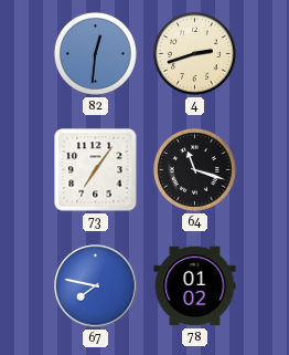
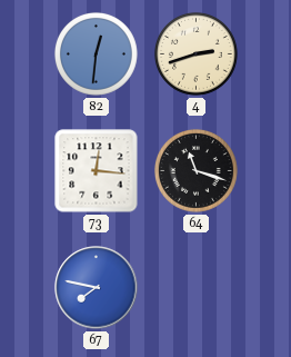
73: 7:06 -> 12:16
78: 01:02 -> none
